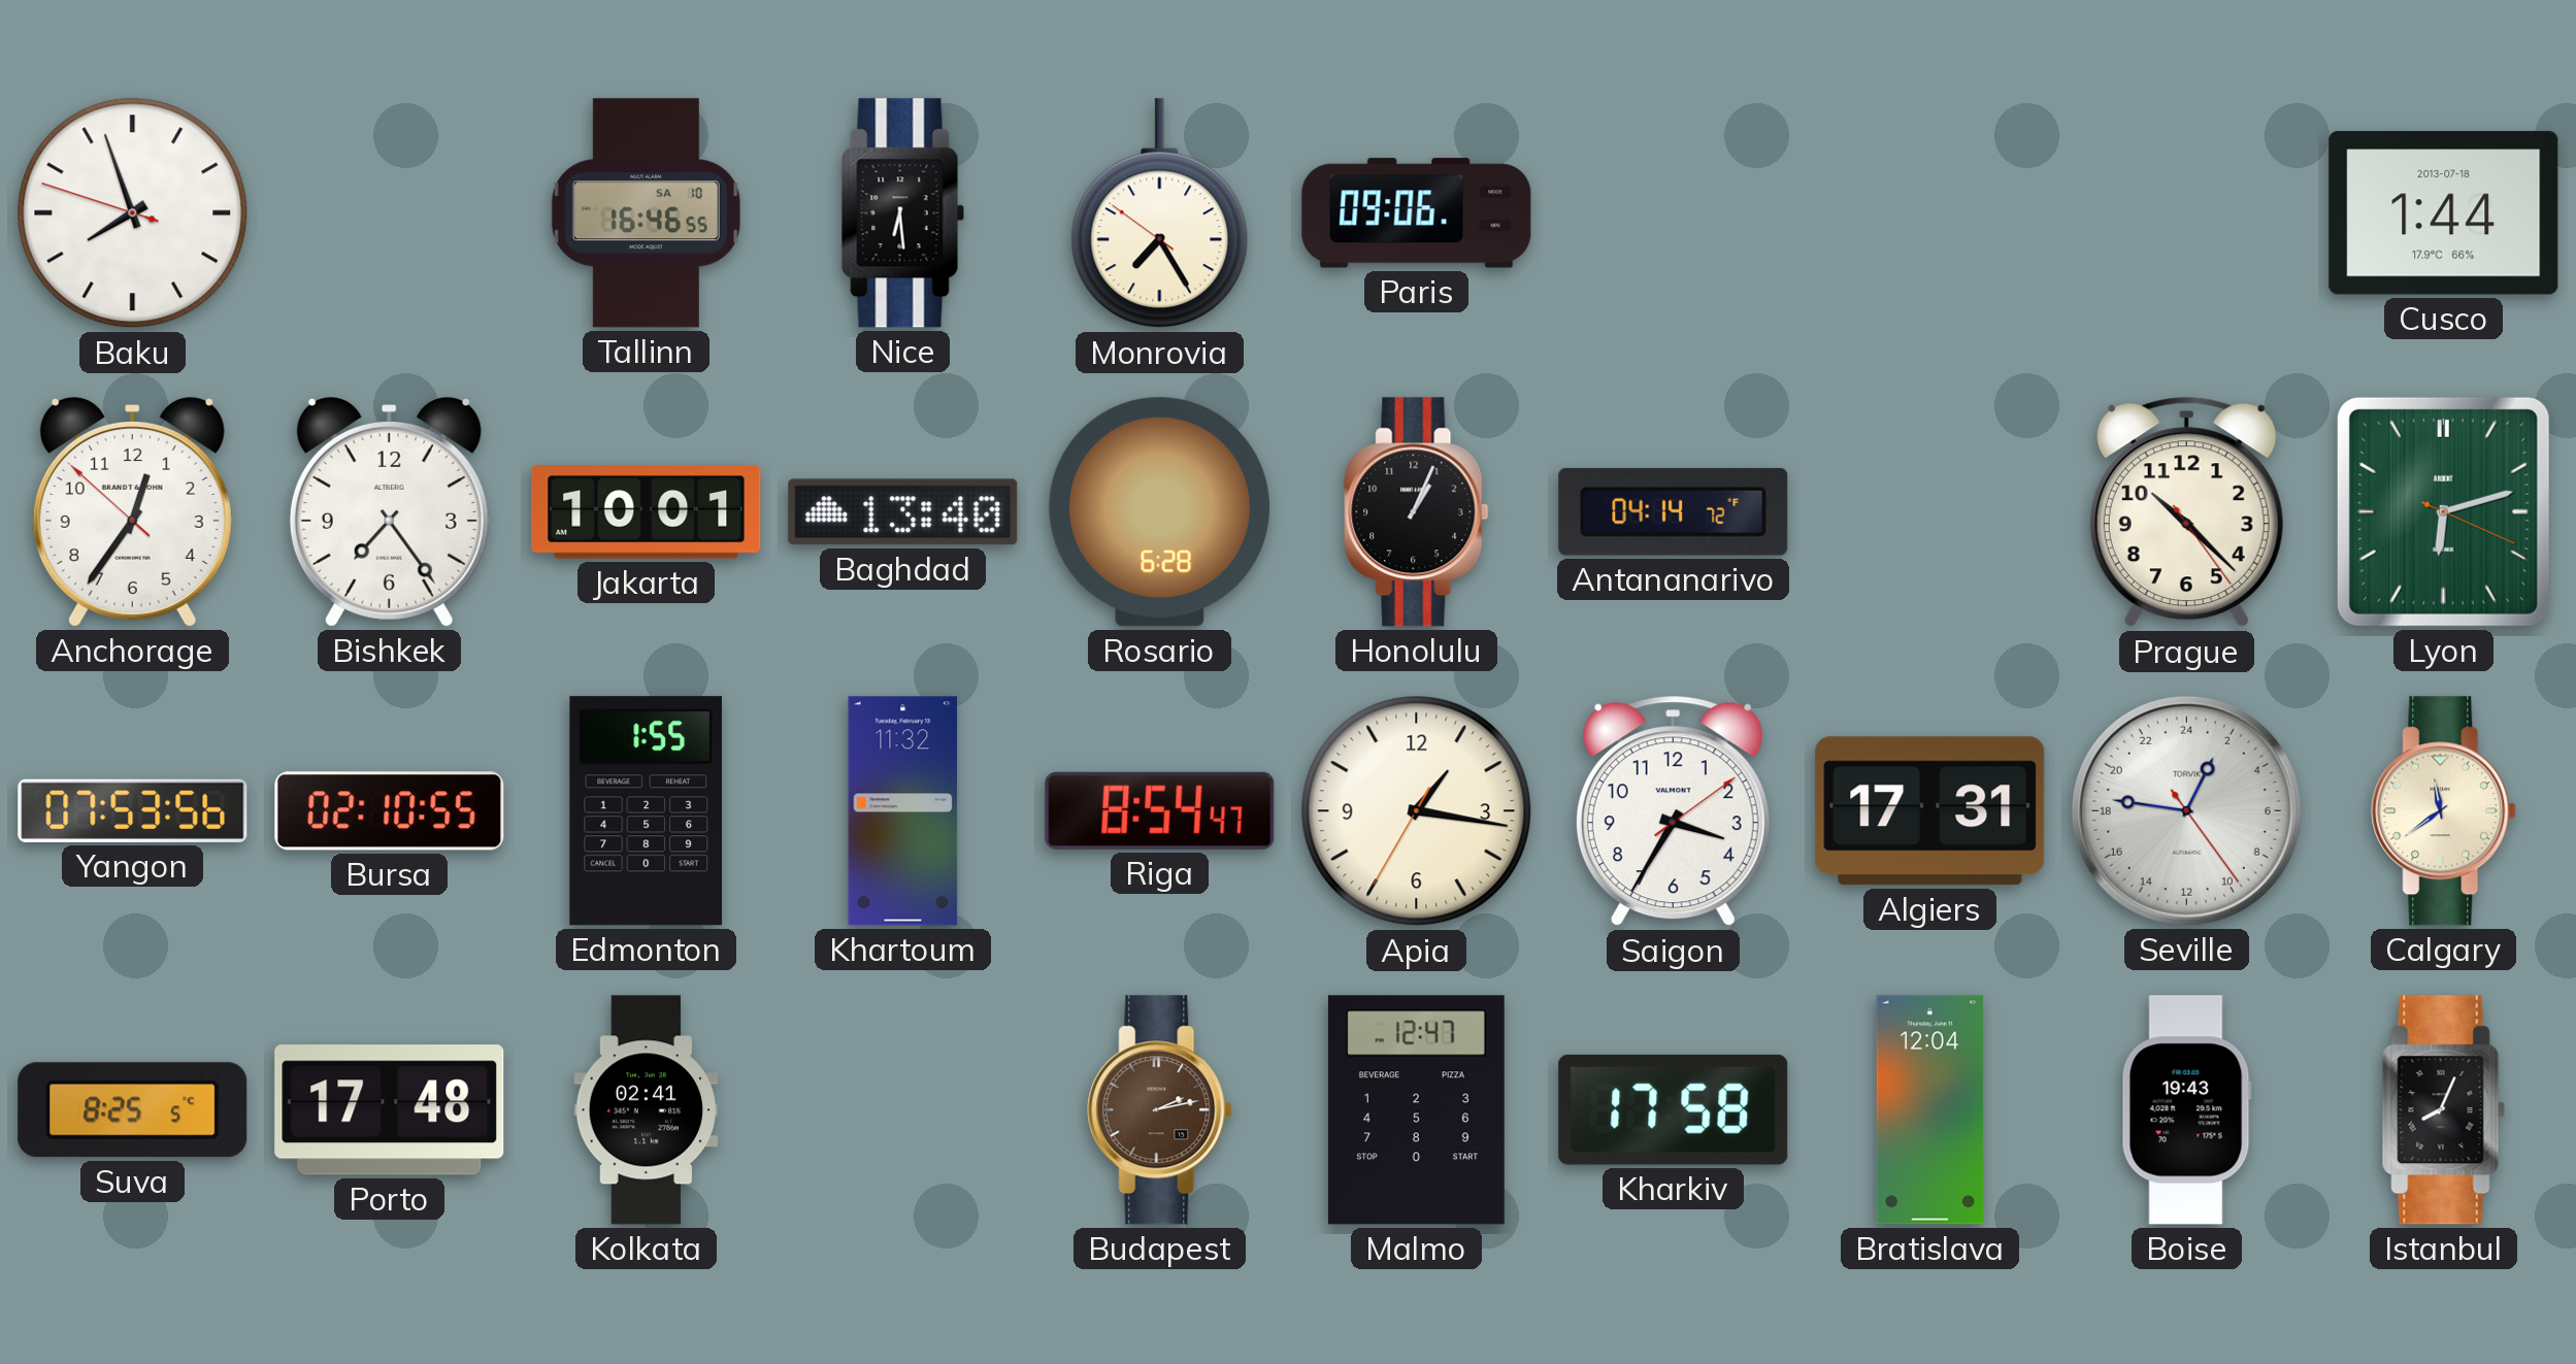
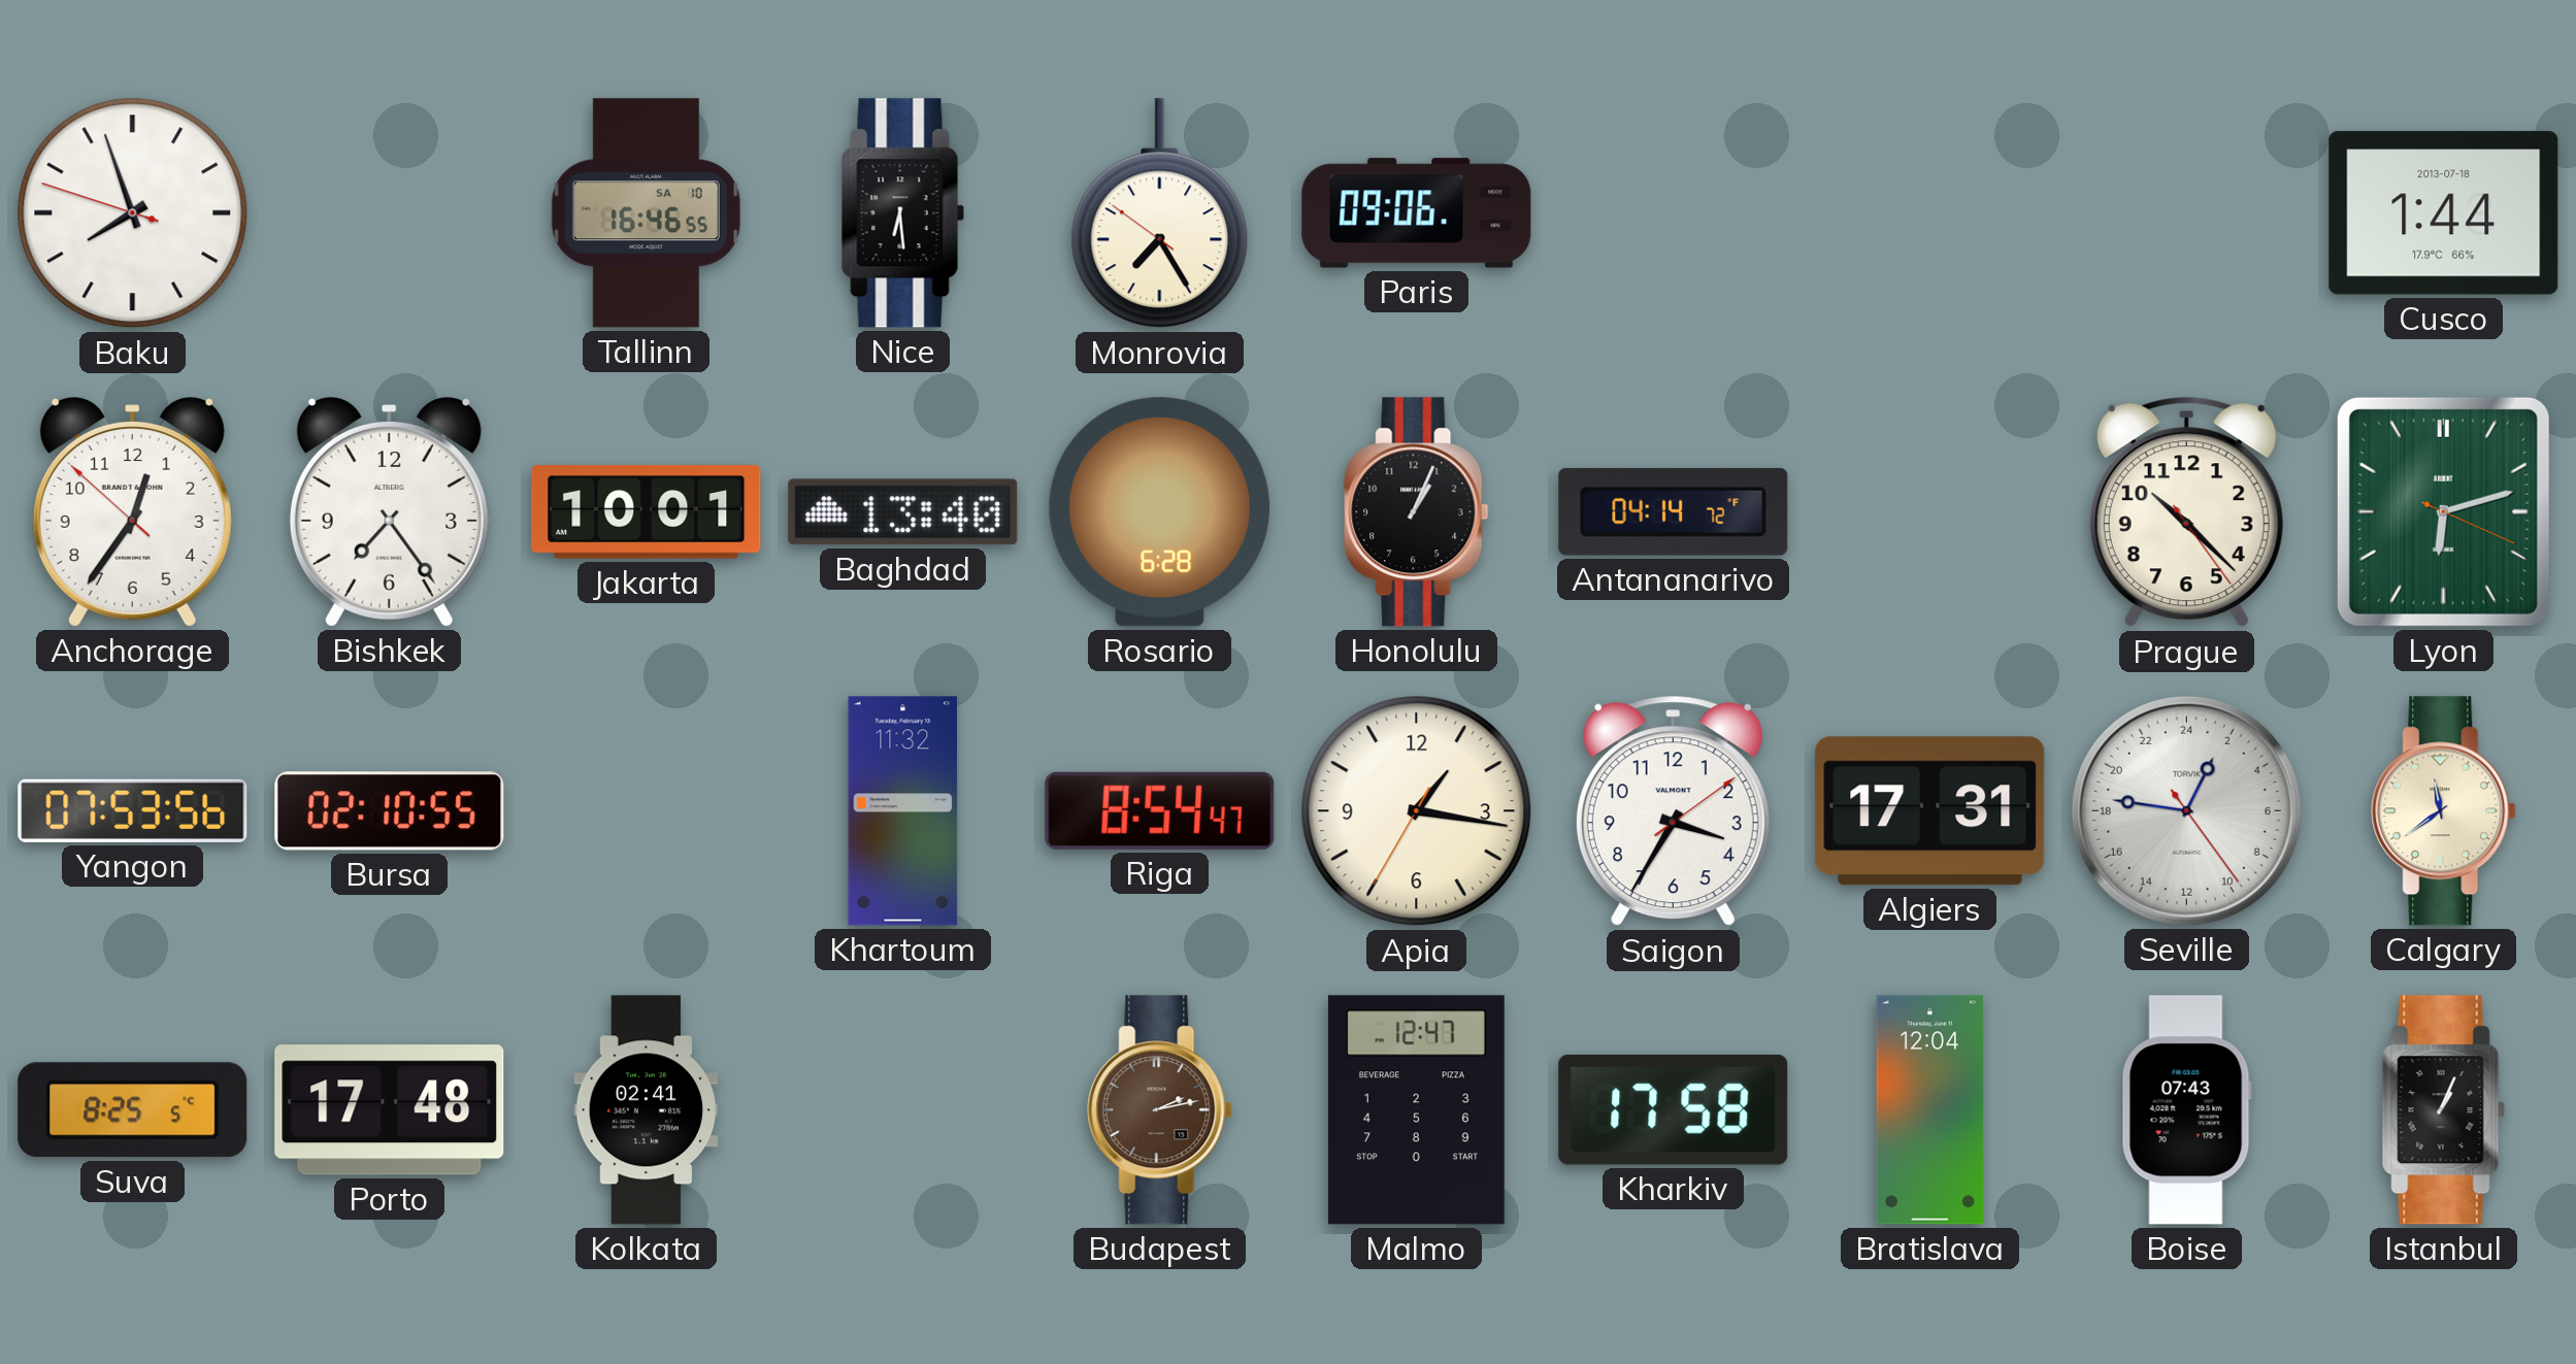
Edmonton: 1:55 -> none
Boise: 19:43 -> 07:43
Istanbul: 8:04 -> 1:04
